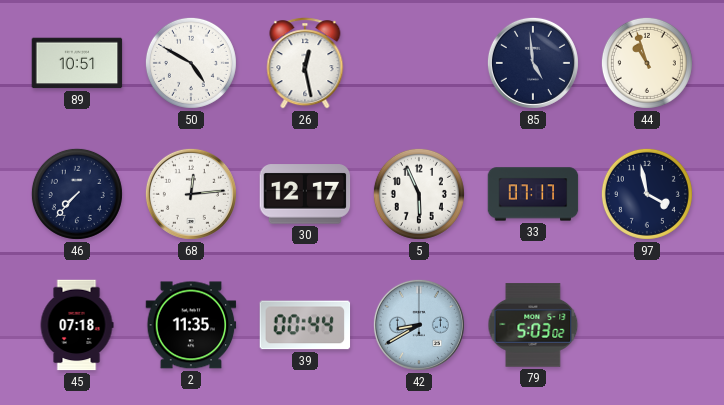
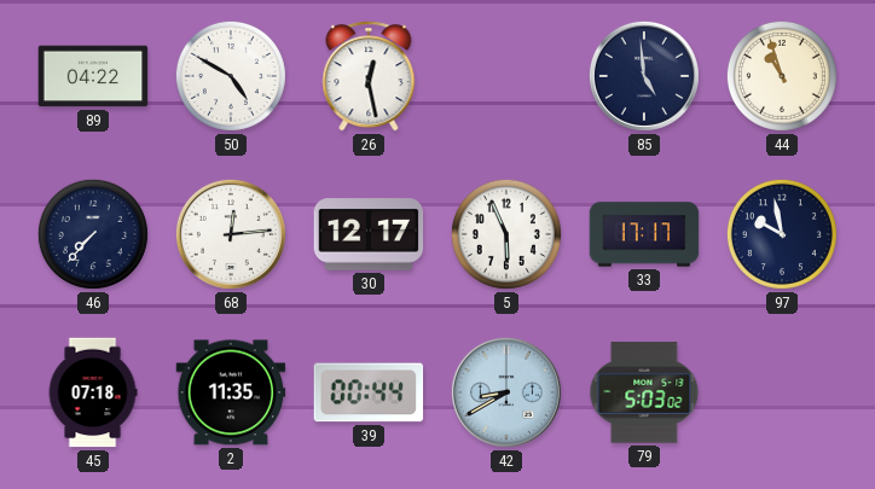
89: 10:51 -> 04:22
33: 07:17 -> 17:17
97: 3:58 -> 9:58
